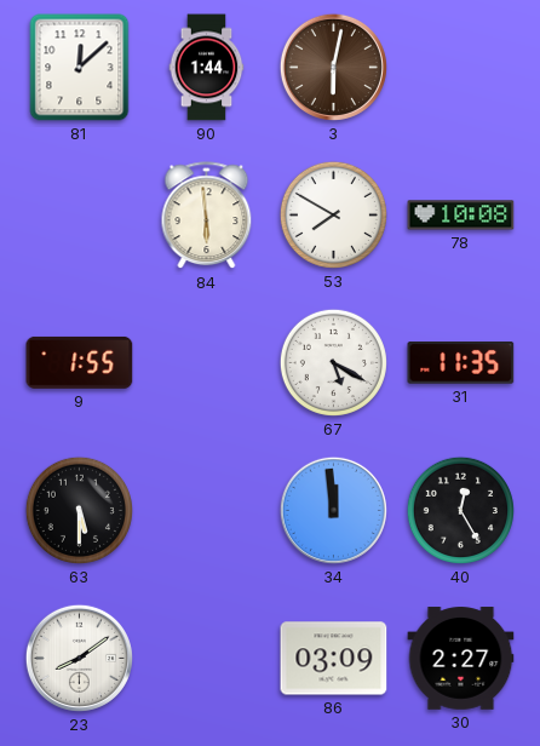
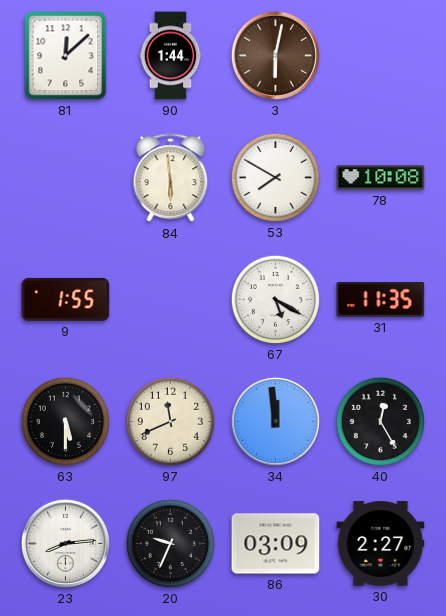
97: none -> 11:41
23: 8:09 -> 8:14
20: none -> 9:34
